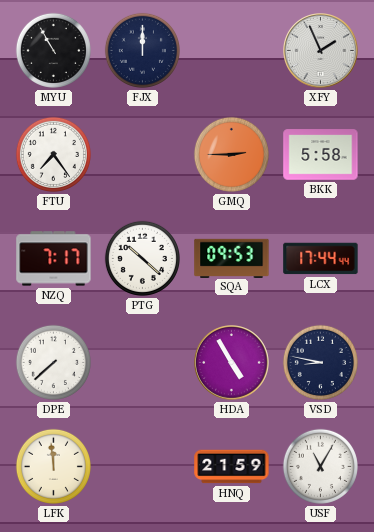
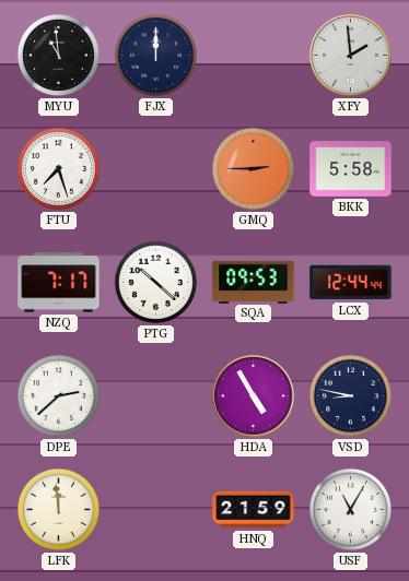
MYU: 10:55 -> 10:59
XFY: 1:56 -> 1:59
FTU: 7:24 -> 7:27
LCX: 17:44 -> 12:44
DPE: 7:38 -> 2:38
